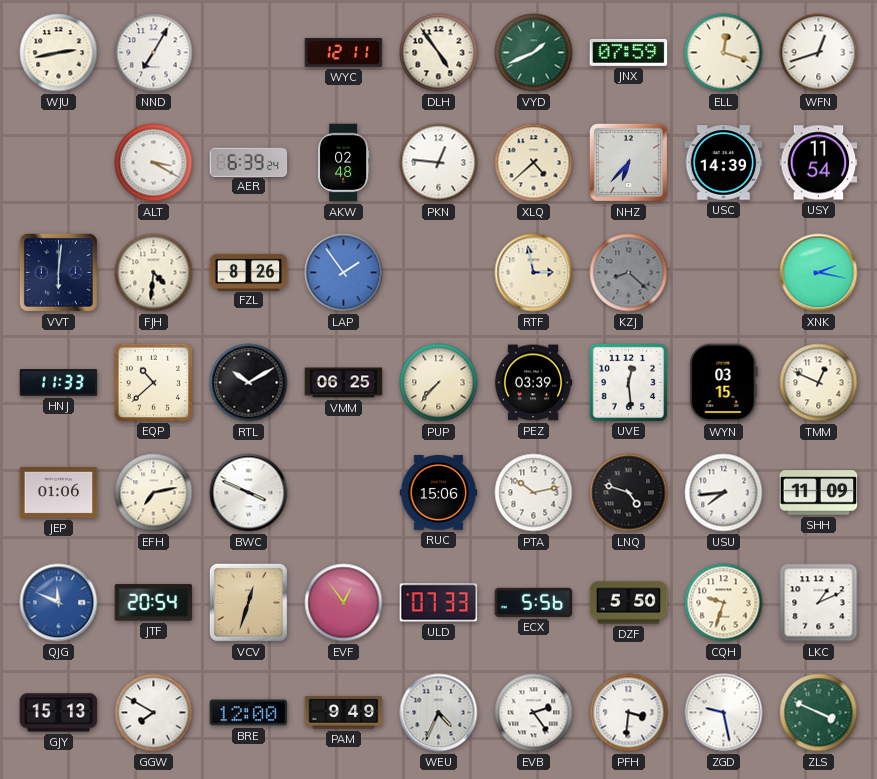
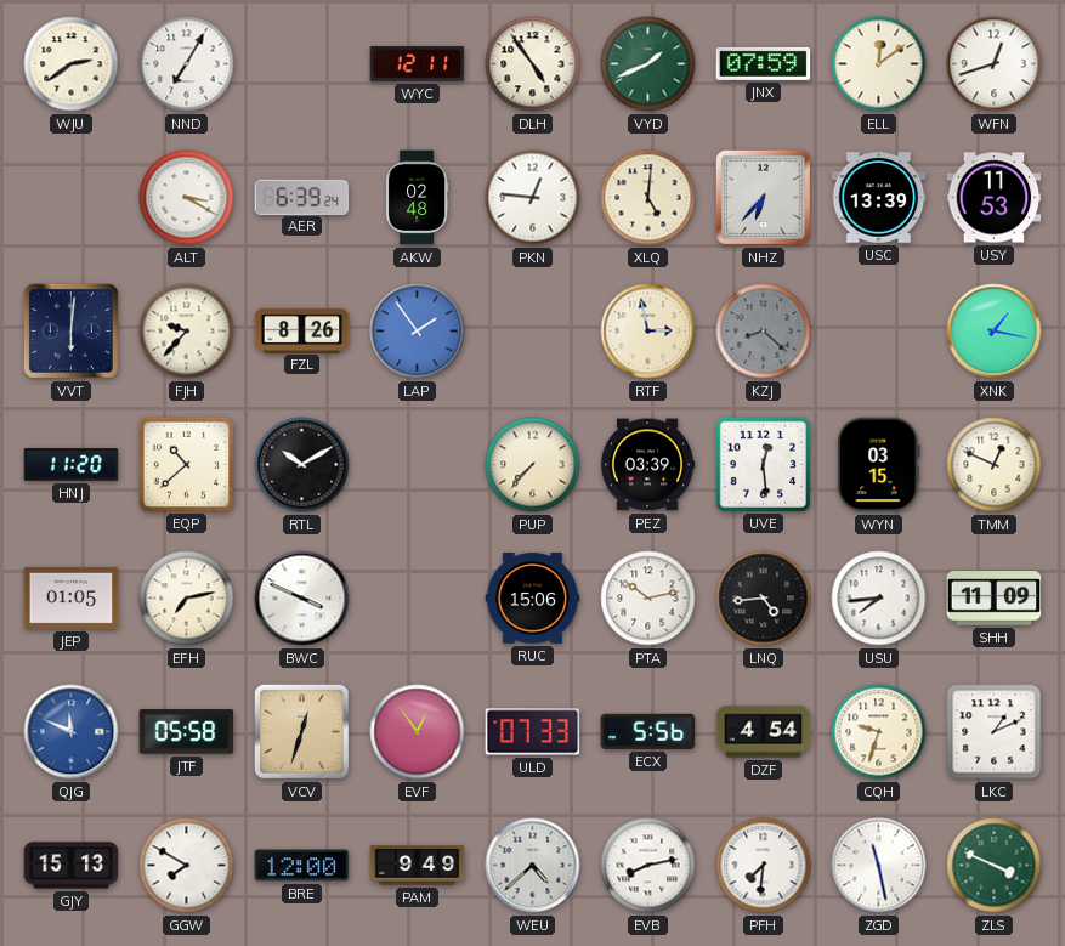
WJU: 2:43 -> 2:39
ELL: 12:18 -> 12:09
XLQ: 4:38 -> 5:01
USC: 14:39 -> 13:39
USY: 11:54 -> 11:53
FJH: 4:31 -> 9:37
XNK: 2:17 -> 1:17
HNJ: 11:33 -> 11:20
VMM: 06:25 -> none
JEP: 01:06 -> 01:05
LNQ: 4:48 -> 4:44
JTF: 20:54 -> 05:58
DZF: 5:50 -> 4:54
WEU: 4:34 -> 4:38
EVB: 2:24 -> 8:13
PFH: 3:31 -> 7:31
ZGD: 9:28 -> 11:28
